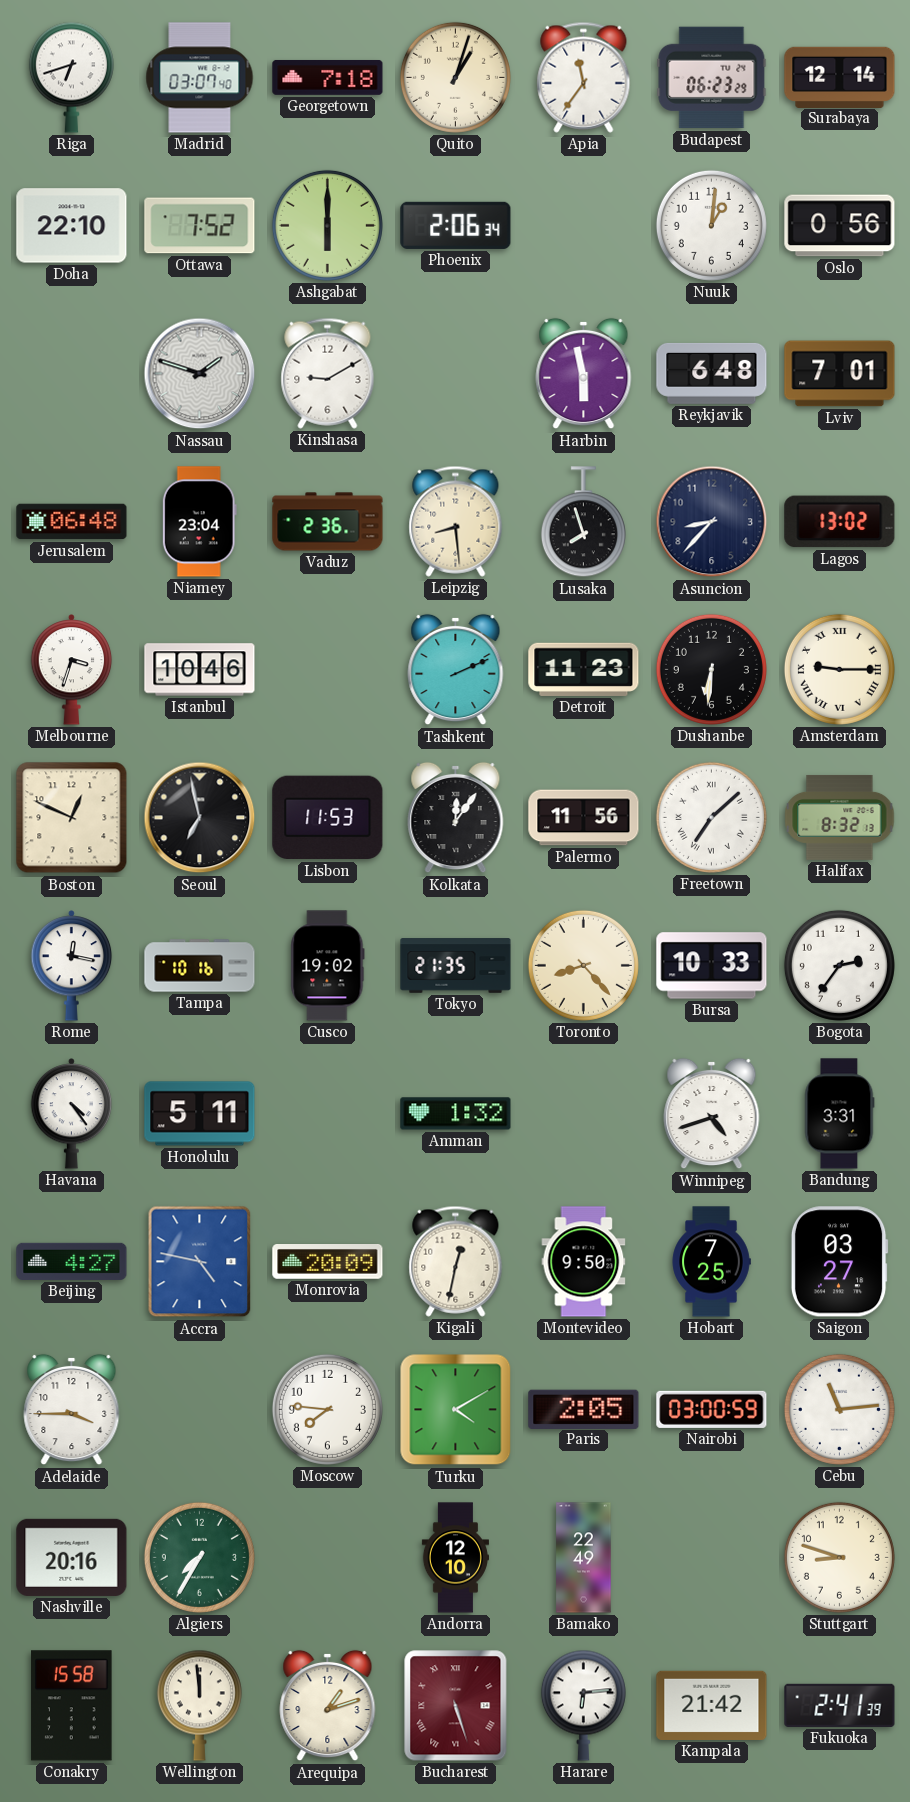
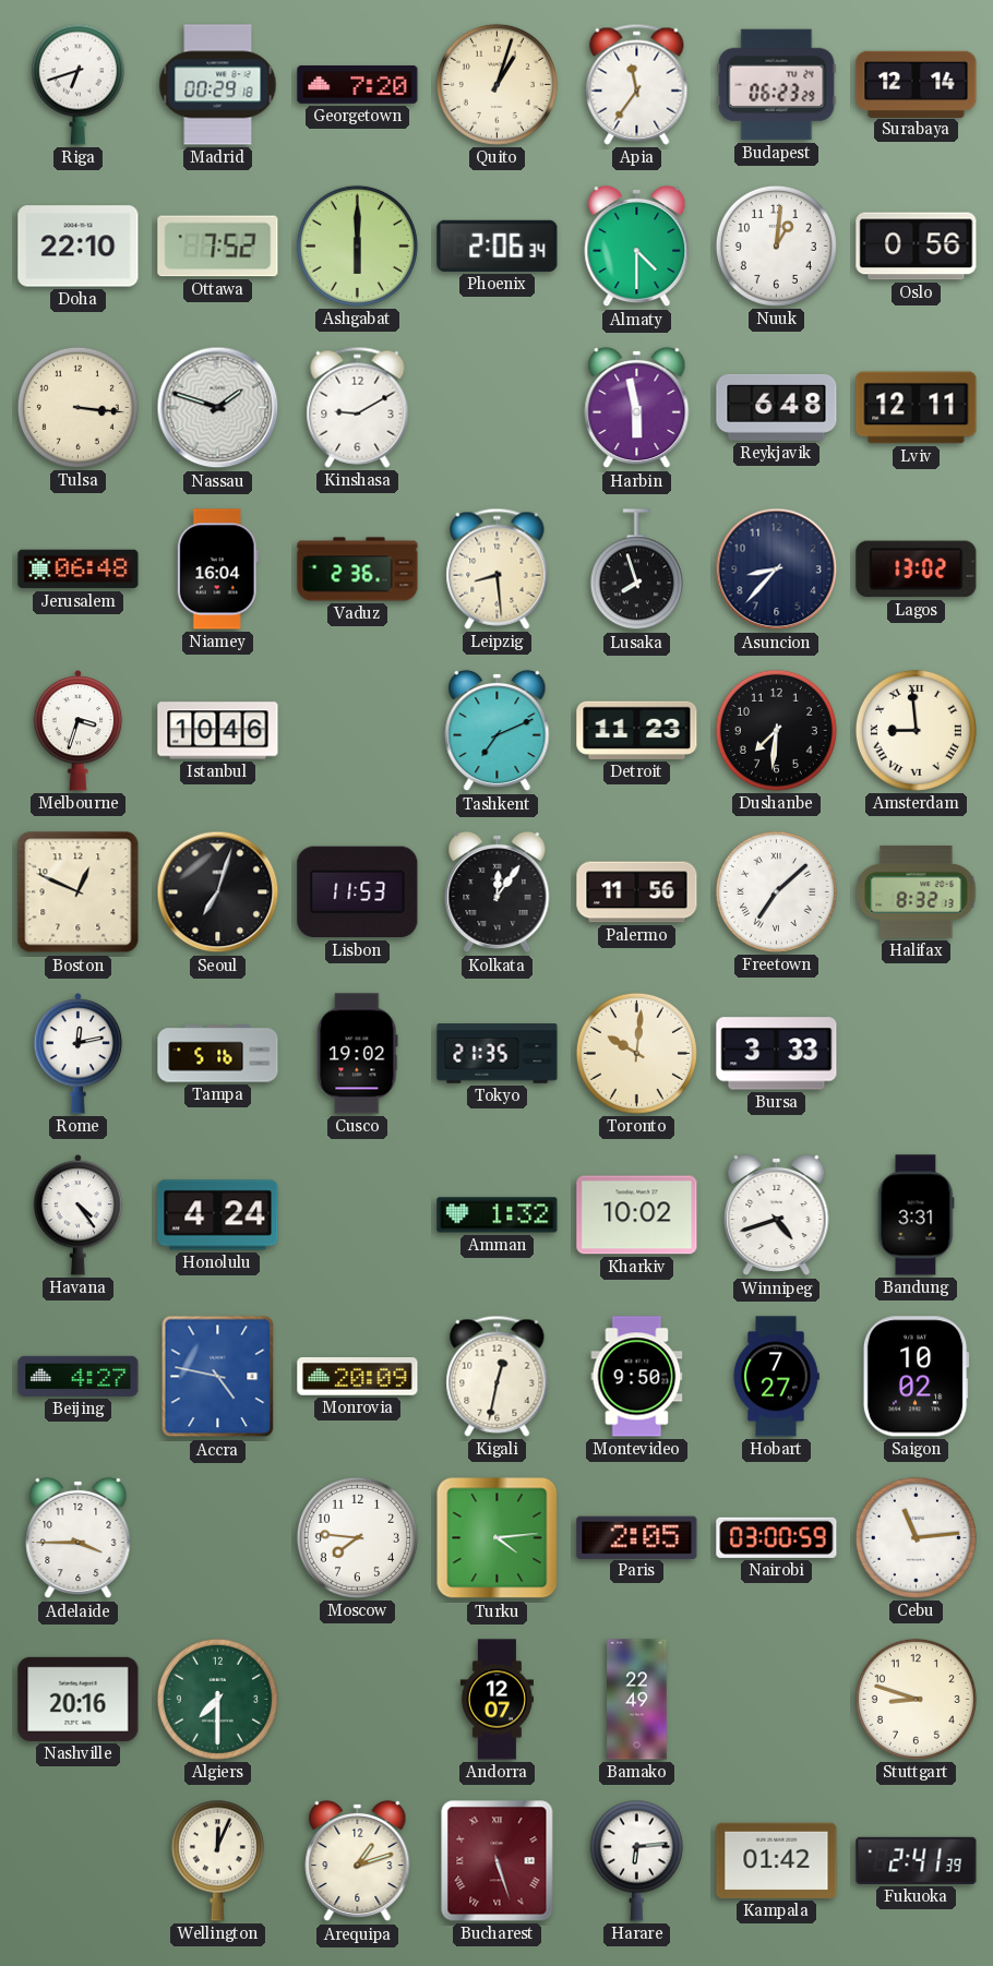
Madrid: 03:07 -> 00:29
Georgetown: 7:18 -> 7:20
Almaty: none -> 4:30
Tulsa: none -> 3:16
Lviv: 7:01 -> 12:11
Niamey: 23:04 -> 16:04
Tashkent: 2:11 -> 7:11
Dushanbe: 6:31 -> 7:31
Amsterdam: 9:15 -> 8:59
Seoul: 6:58 -> 7:03
Rome: 12:17 -> 12:13
Tampa: 10:16 -> 5:16
Toronto: 8:23 -> 10:01
Bursa: 10:33 -> 3:33
Bogota: 2:36 -> none
Honolulu: 5:11 -> 4:24
Kharkiv: none -> 10:02
Hobart: 7:25 -> 7:27
Saigon: 03:27 -> 10:02
Turku: 4:10 -> 4:14
Algiers: 7:35 -> 7:30
Andorra: 12:10 -> 12:07
Conakry: 15:58 -> none
Wellington: 11:59 -> 12:04
Kampala: 21:42 -> 01:42
